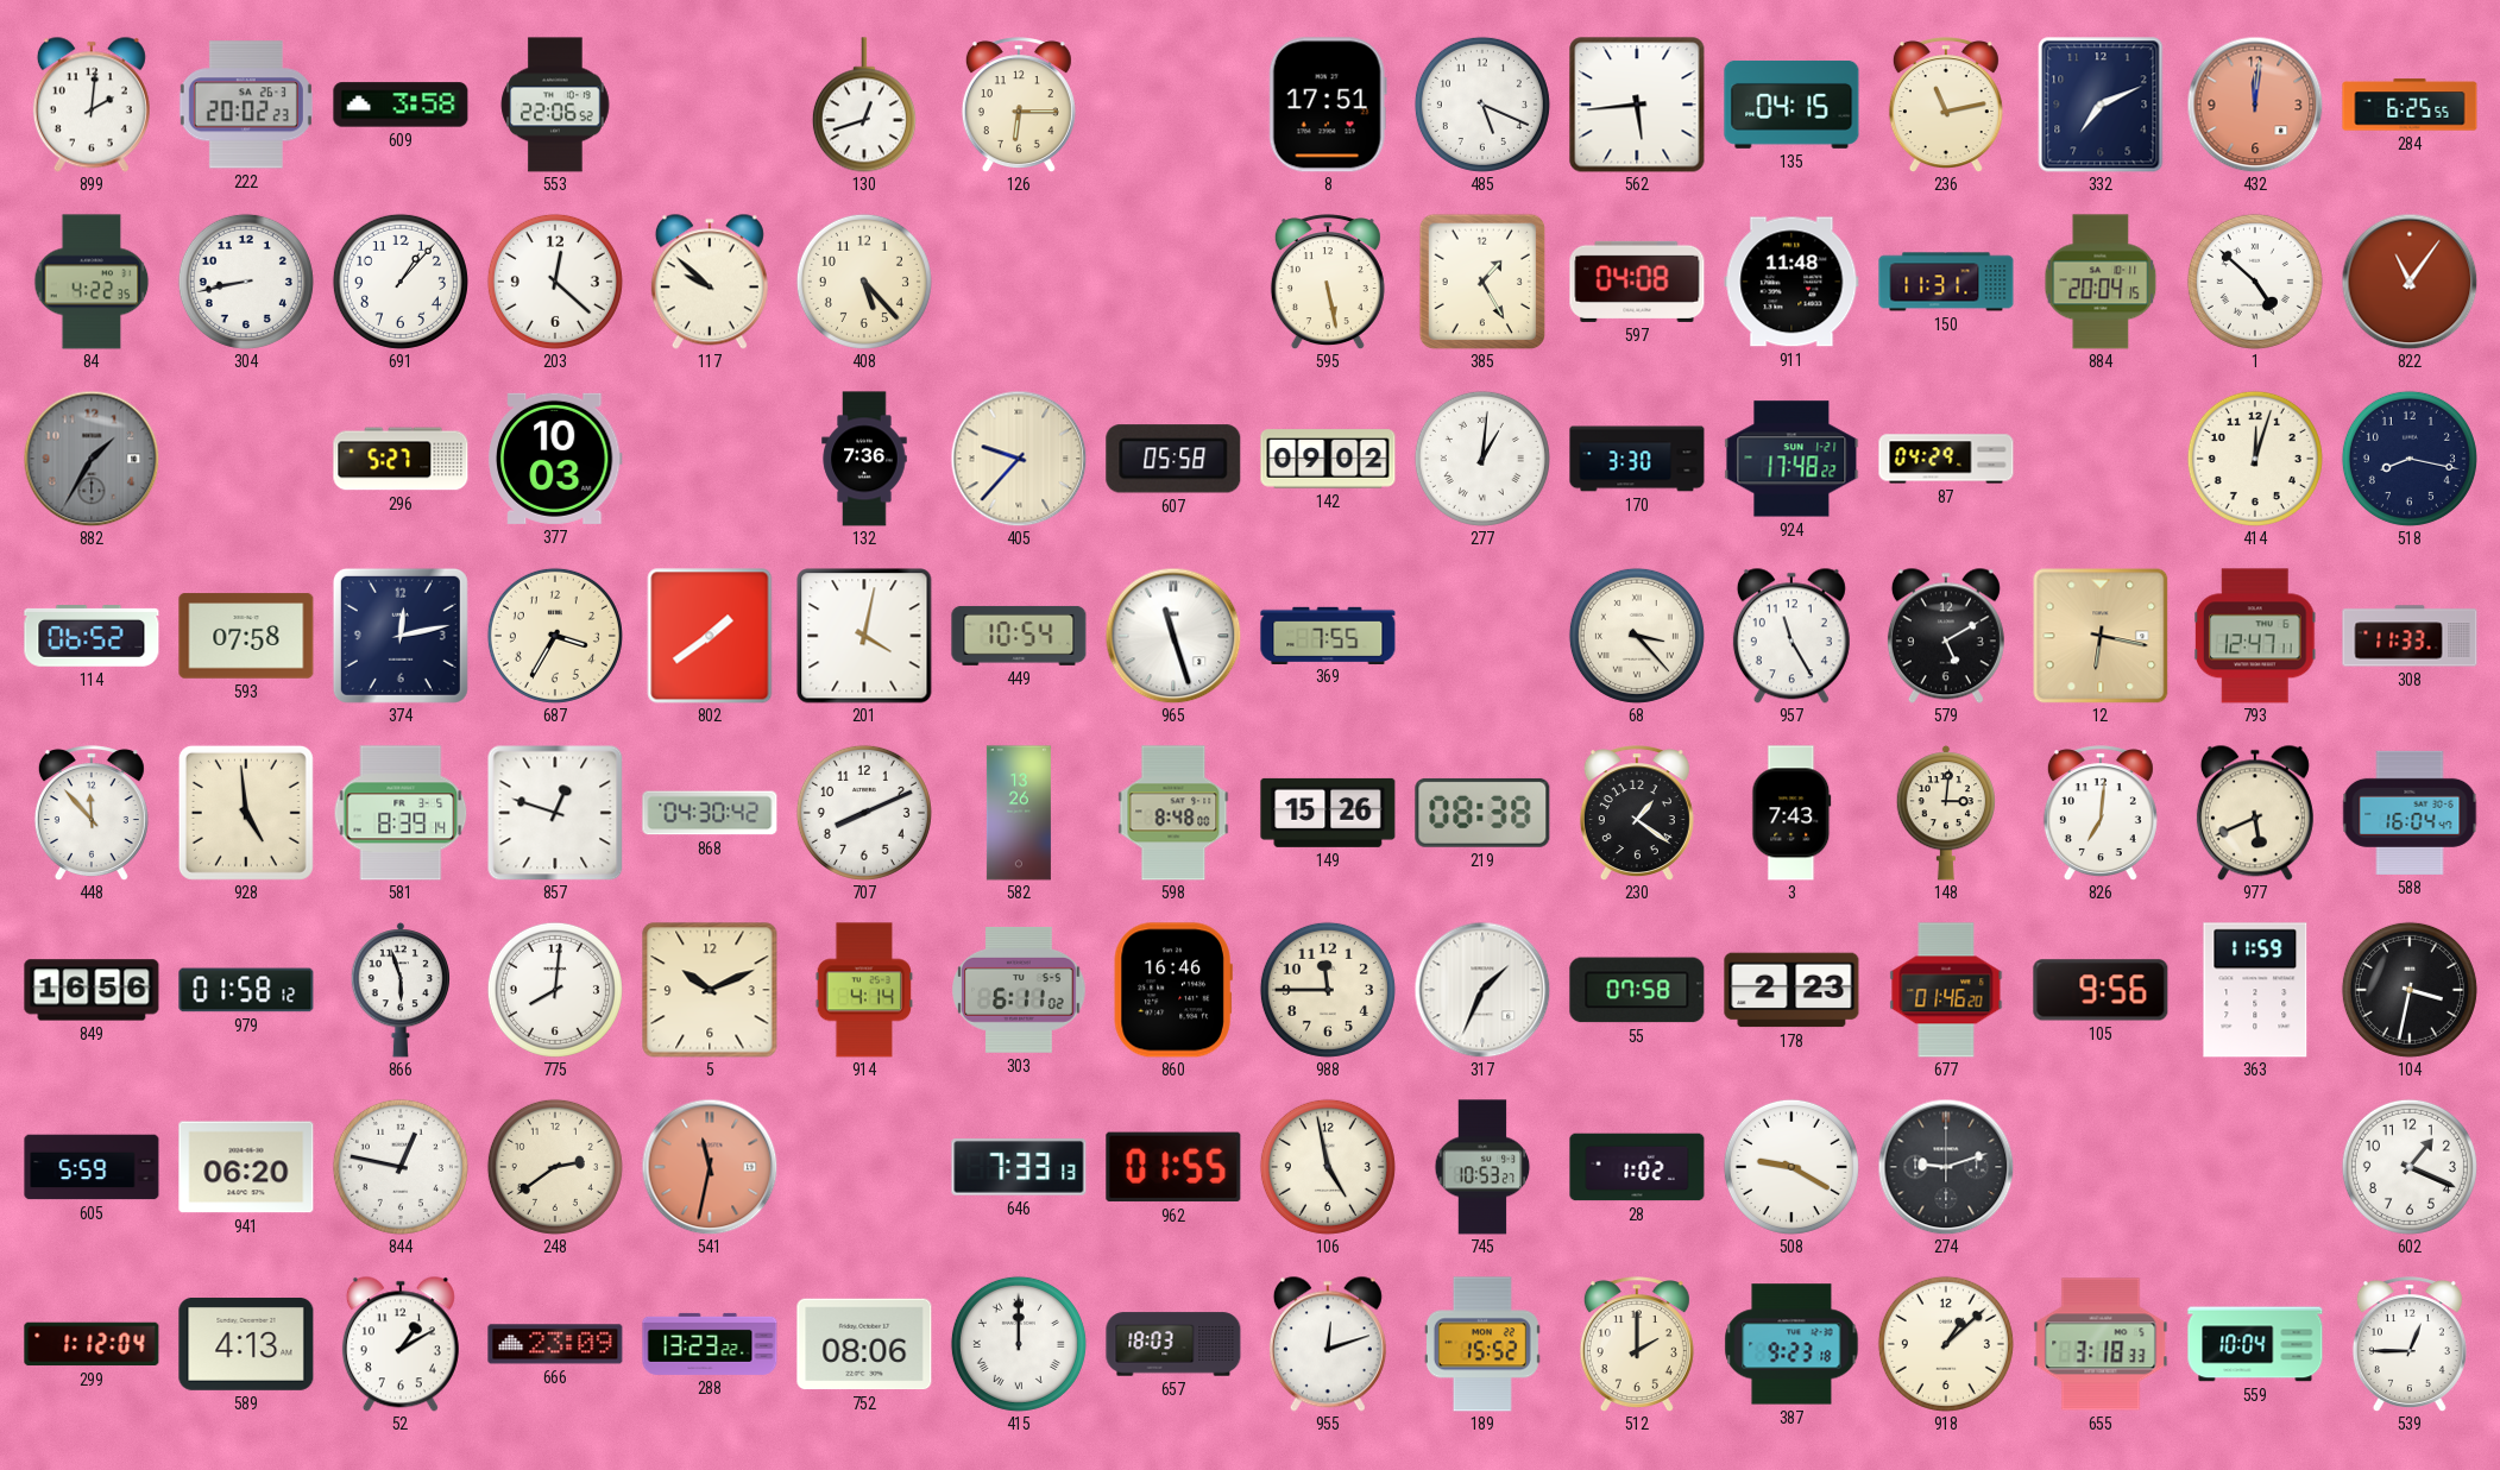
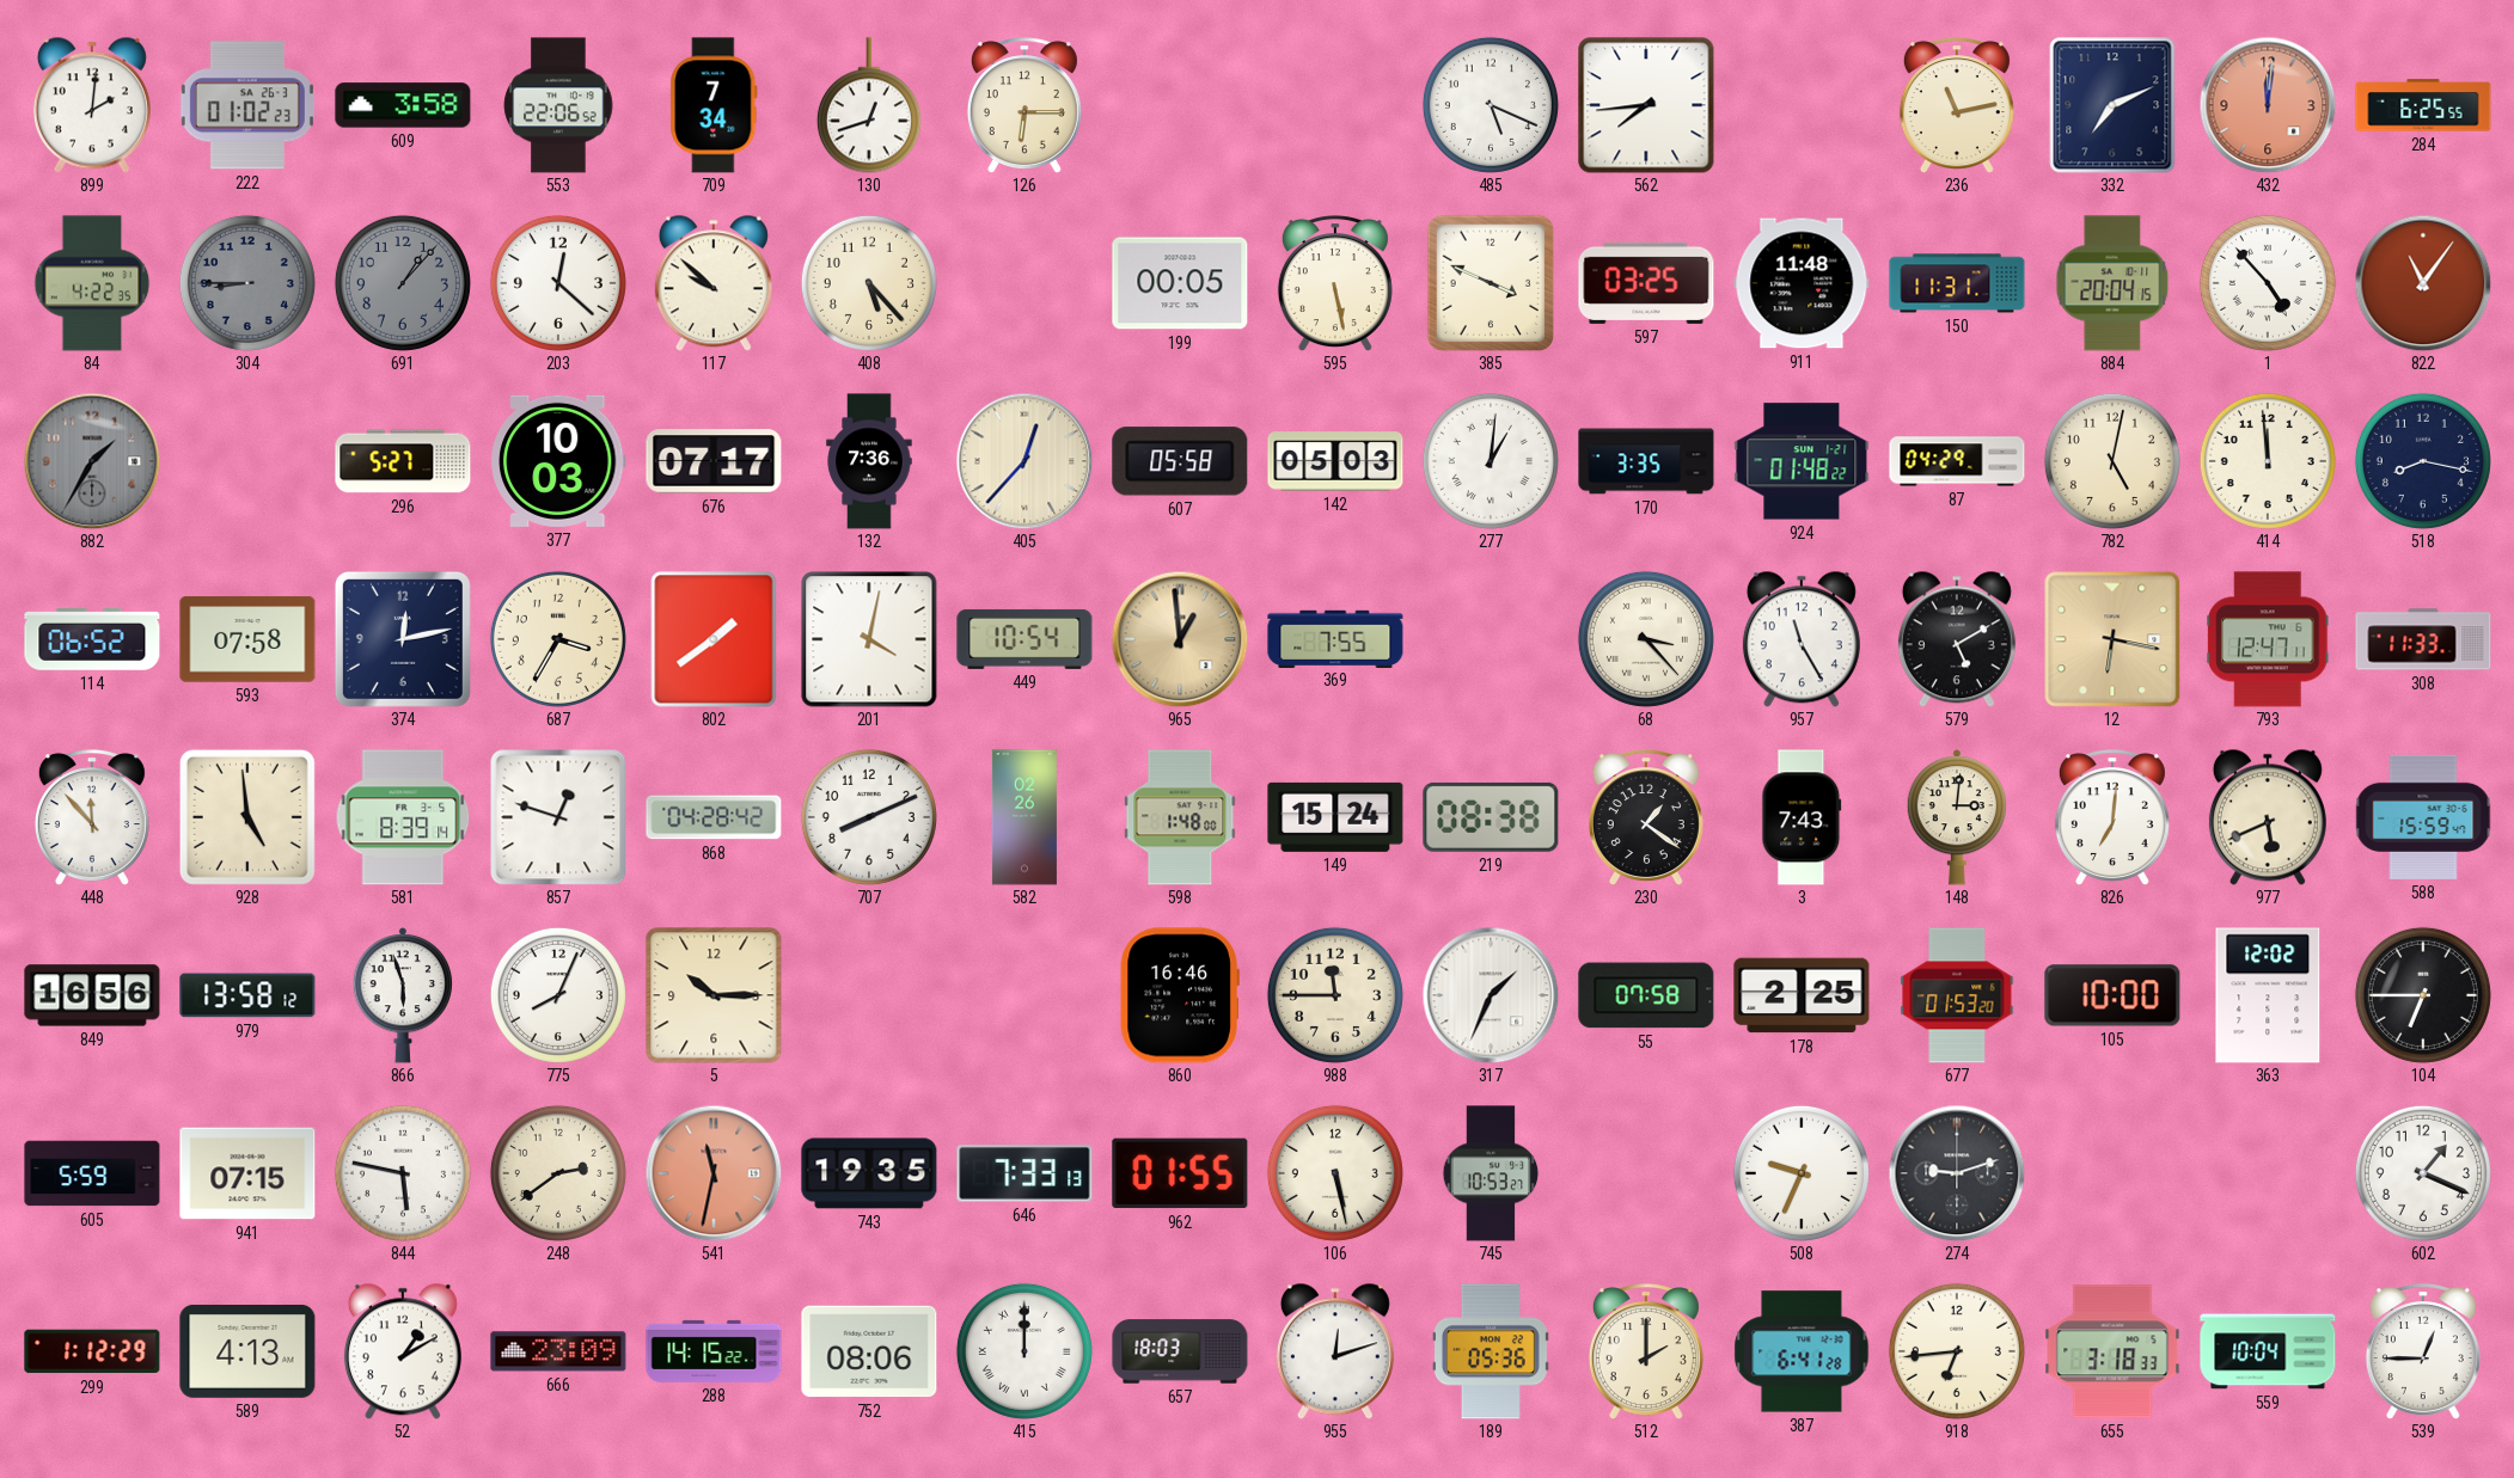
222: 20:02 -> 01:02
709: none -> 7:34
8: 17:51 -> none
562: 5:44 -> 7:44
135: 04:15 -> none
304: 8:43 -> 8:45
304 dial: white -> grey
691 dial: white -> grey
199: none -> 00:05
385: 1:25 -> 3:49
597: 04:08 -> 03:25
1: 4:52 -> 4:53
676: none -> 07:17
405: 9:37 -> 12:37
142: 09:02 -> 05:03
170: 3:30 -> 3:35
924: 17:48 -> 01:48
782: none -> 5:02
414: 12:03 -> 11:59
965: 11:27 -> 12:59
965 dial: white -> champagne
868: 04:30 -> 04:28
582: 13:26 -> 02:26
598: 8:48 -> 1:48
149: 15:26 -> 15:24
588: 16:04 -> 15:59
979: 01:58 -> 13:58
775: 8:01 -> 8:04
5: 10:11 -> 10:15
914: 4:14 -> none
303: 6:11 -> none
178: 2:23 -> 2:25
677: 01:46 -> 01:53
105: 9:56 -> 10:00
363: 11:59 -> 12:02
104: 3:32 -> 6:45
941: 06:20 -> 07:15
844: 12:47 -> 5:47
743: none -> 19:35
106: 4:58 -> 5:28
28: 1:02 -> none
508: 9:20 -> 9:34
299: 1:12:04 -> 1:12:29
288: 13:23 -> 14:15
189: 15:52 -> 05:36
387: 9:23 -> 6:41
918: 1:08 -> 6:44
